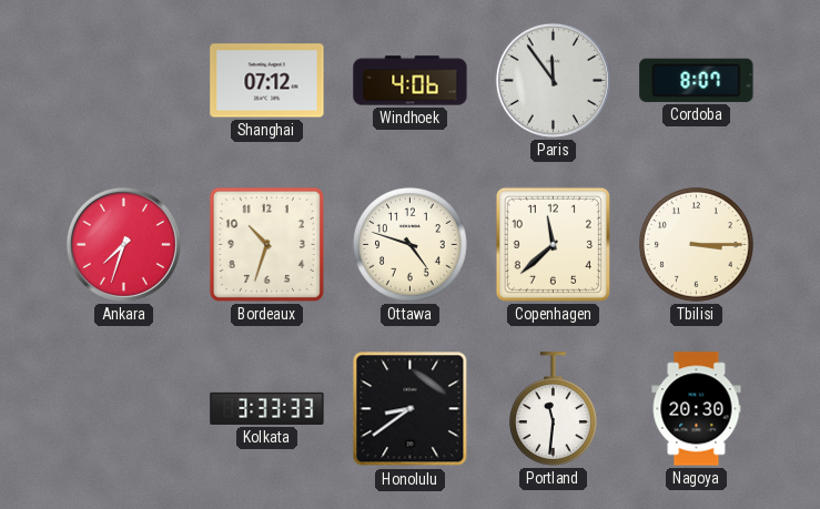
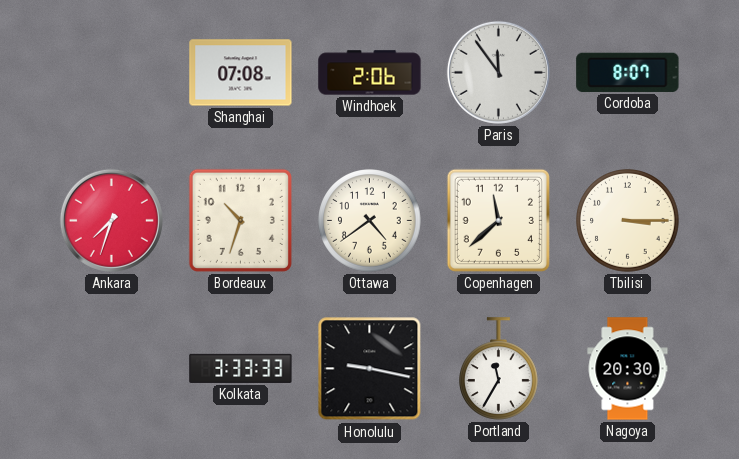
Shanghai: 07:12 -> 07:08
Windhoek: 4:06 -> 2:06
Ottawa: 4:48 -> 4:39
Honolulu: 8:39 -> 9:17
Portland: 11:31 -> 11:35
